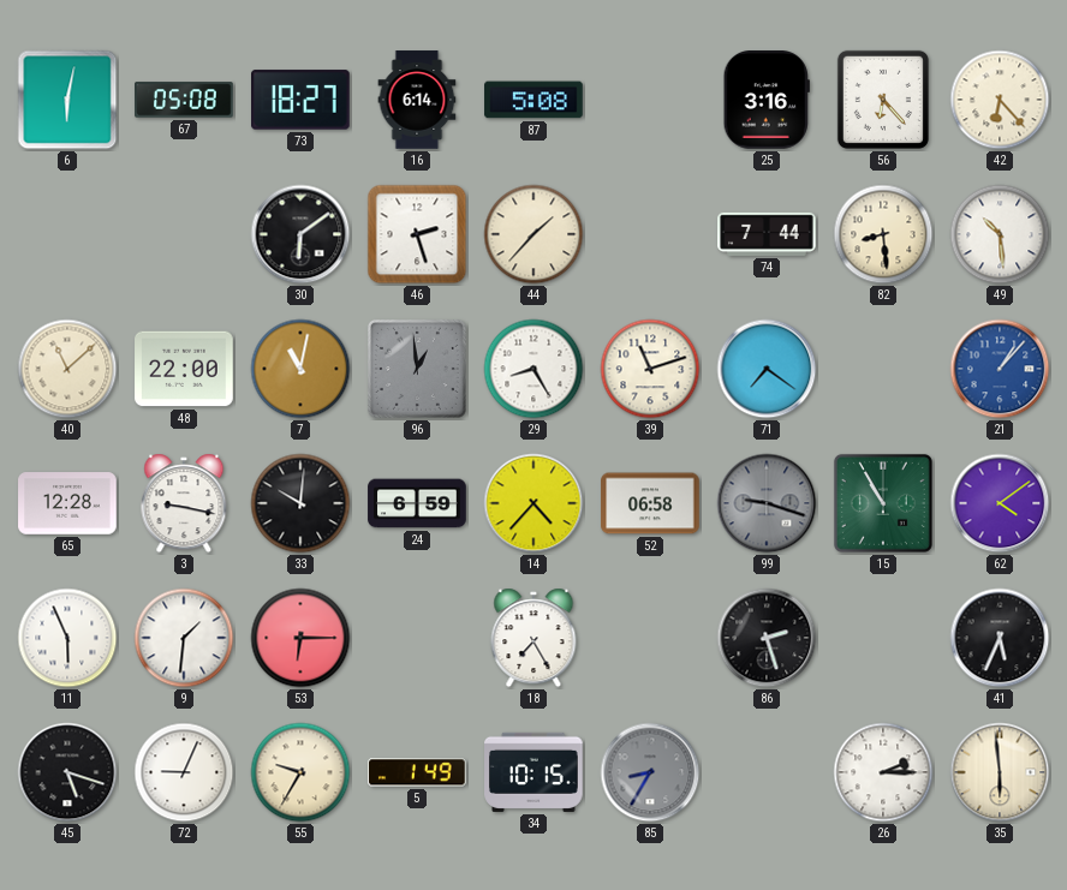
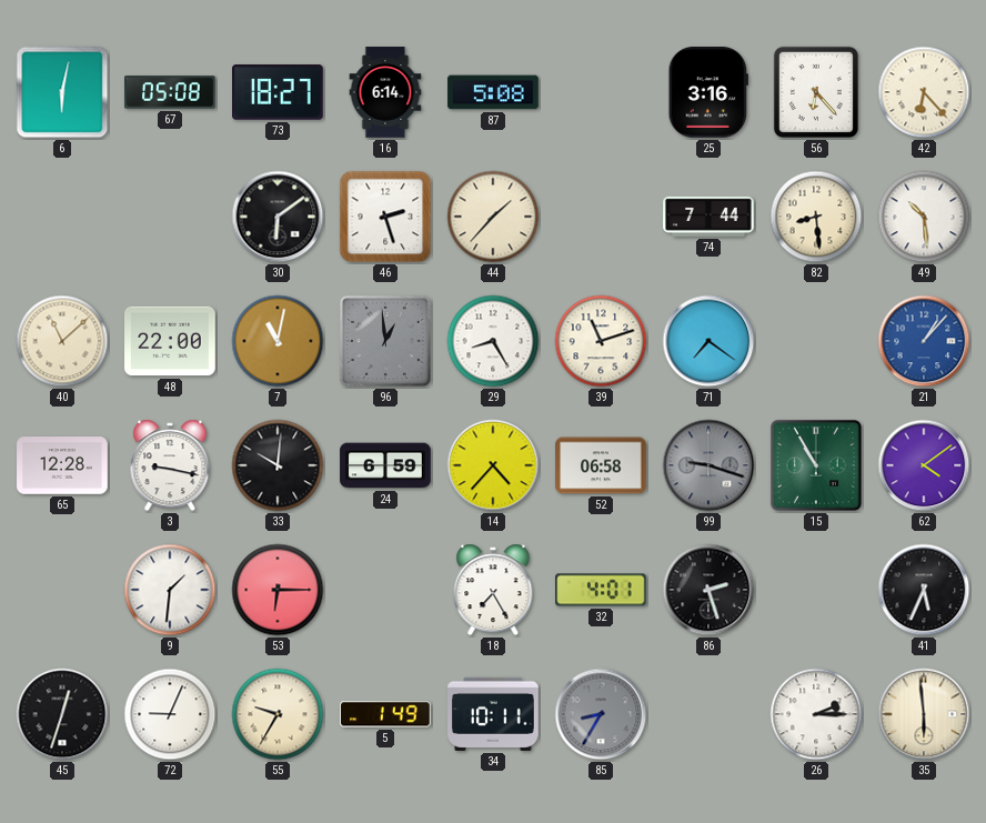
11: 5:56 -> none
32: none -> 4:01
45: 5:18 -> 12:33
34: 10:15 -> 10:11
